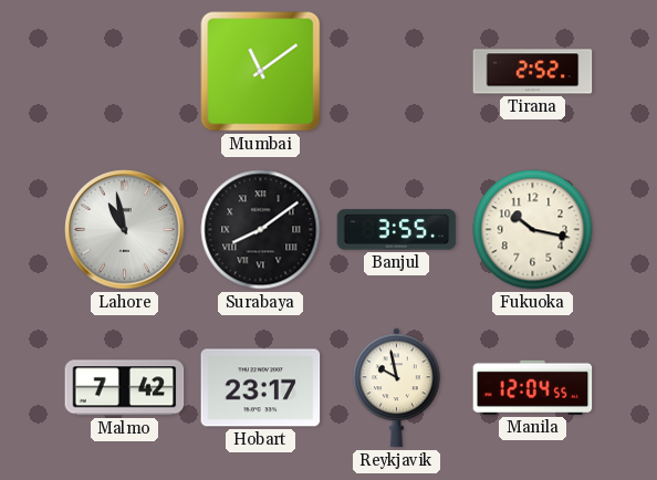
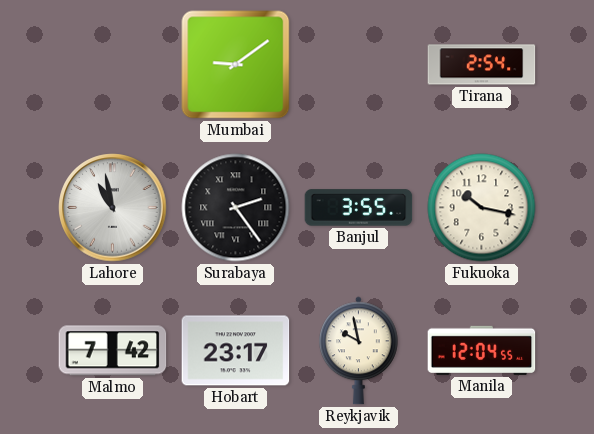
Mumbai: 11:09 -> 9:09
Tirana: 2:52 -> 2:54
Surabaya: 8:09 -> 2:24
